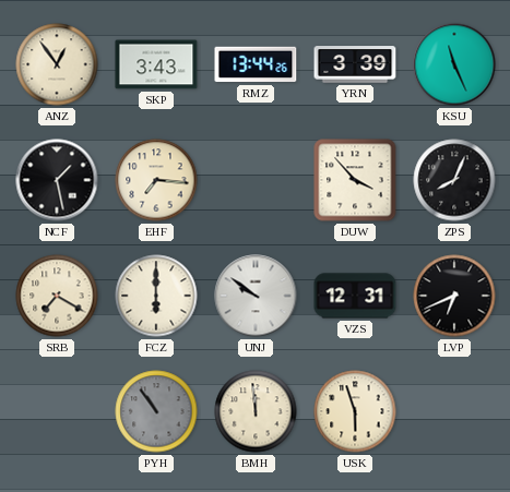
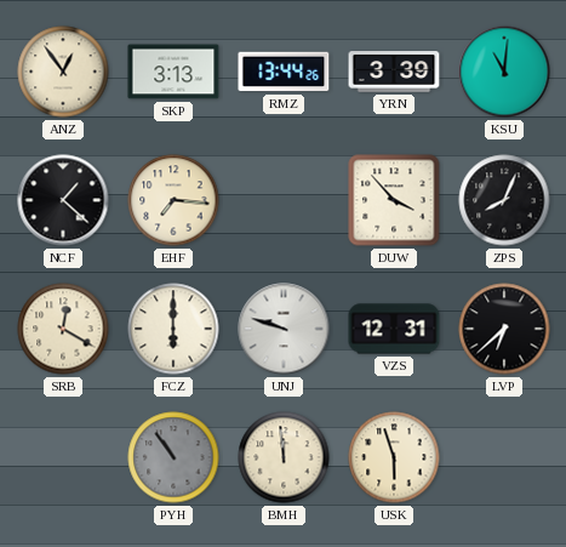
SKP: 3:43 -> 3:13
KSU: 11:26 -> 11:01
NCF: 1:28 -> 1:22
SRB: 7:20 -> 12:20
UNJ: 9:51 -> 9:48
LVP: 6:41 -> 6:38
